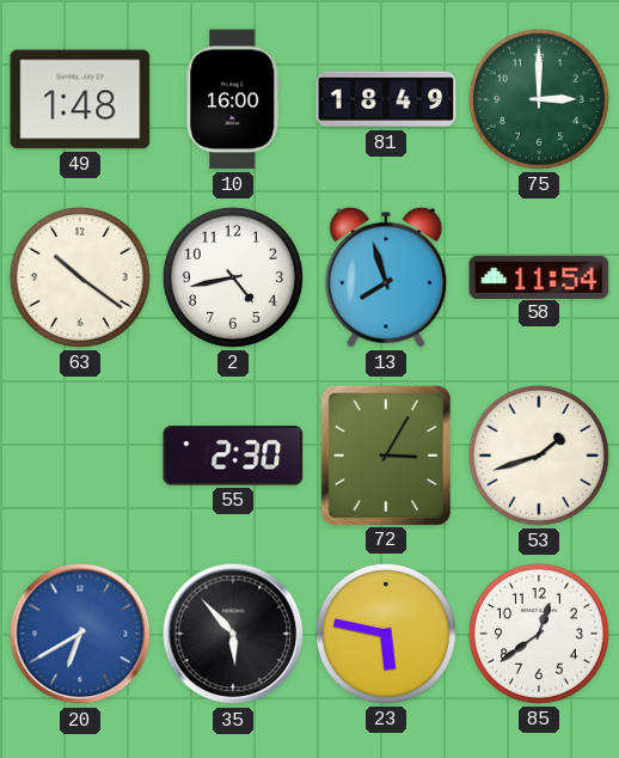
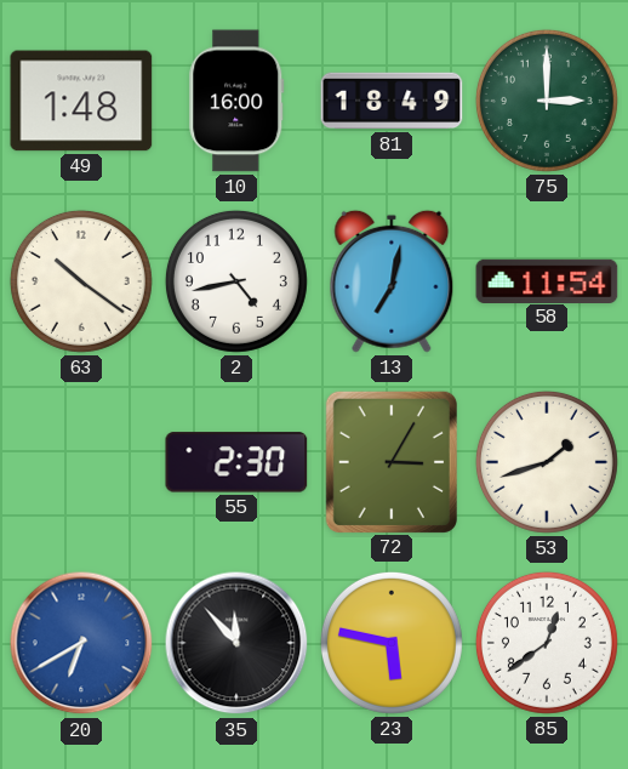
13: 7:57 -> 7:02
35: 5:53 -> 11:53
